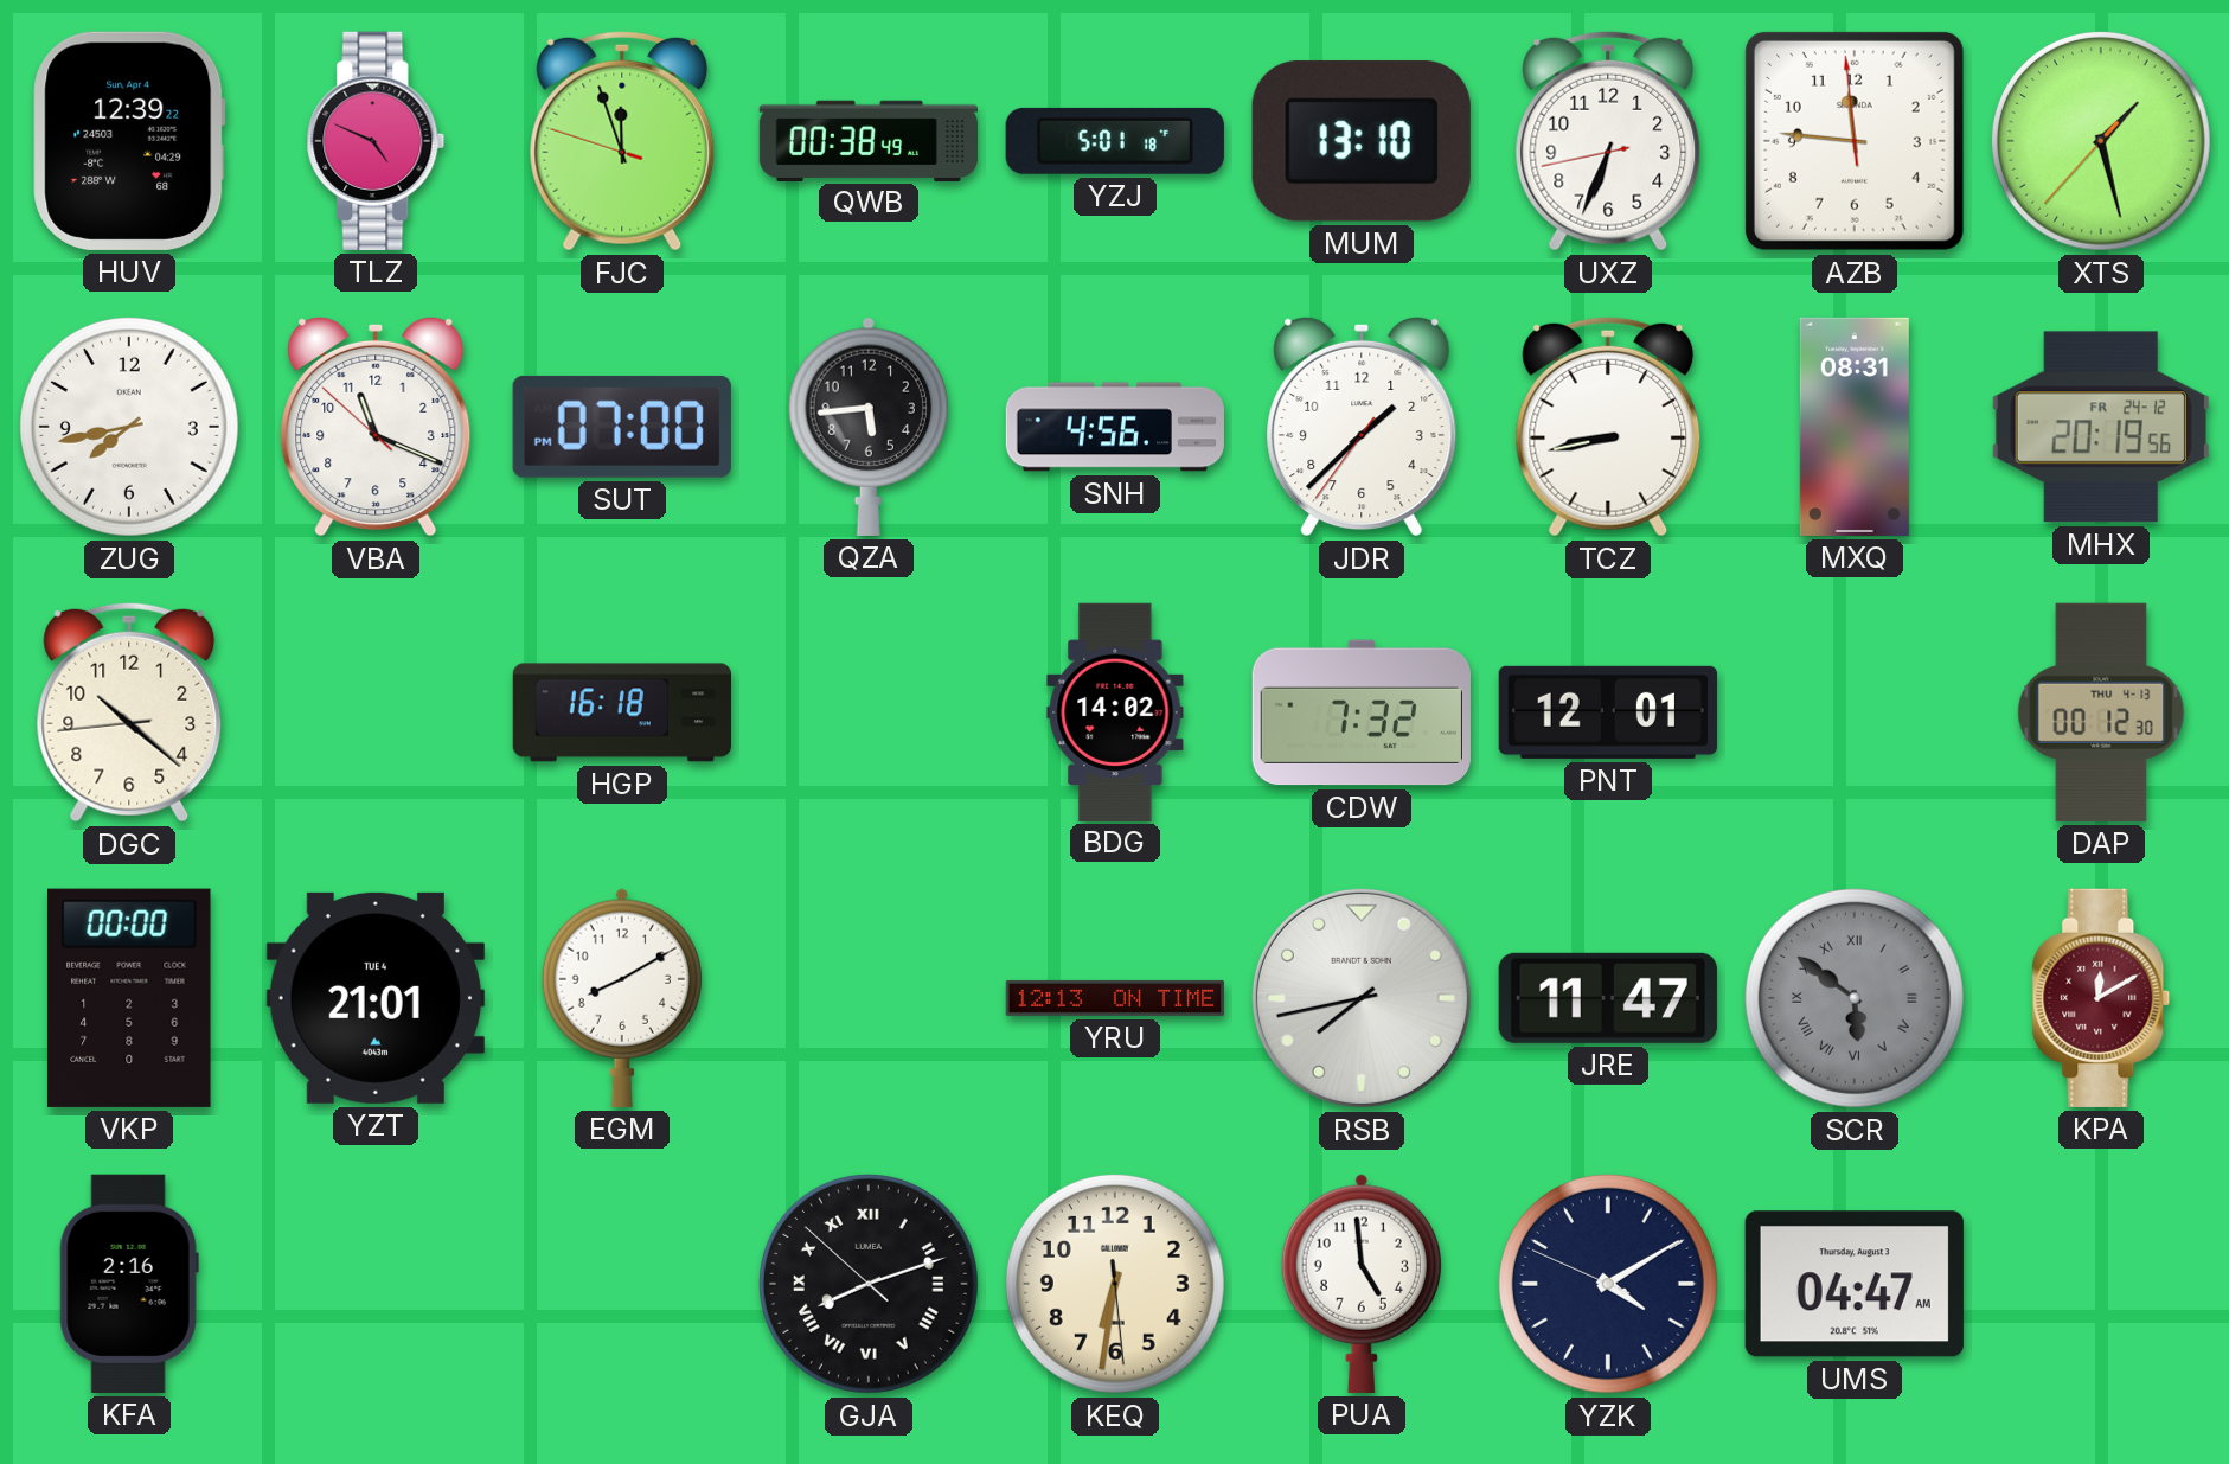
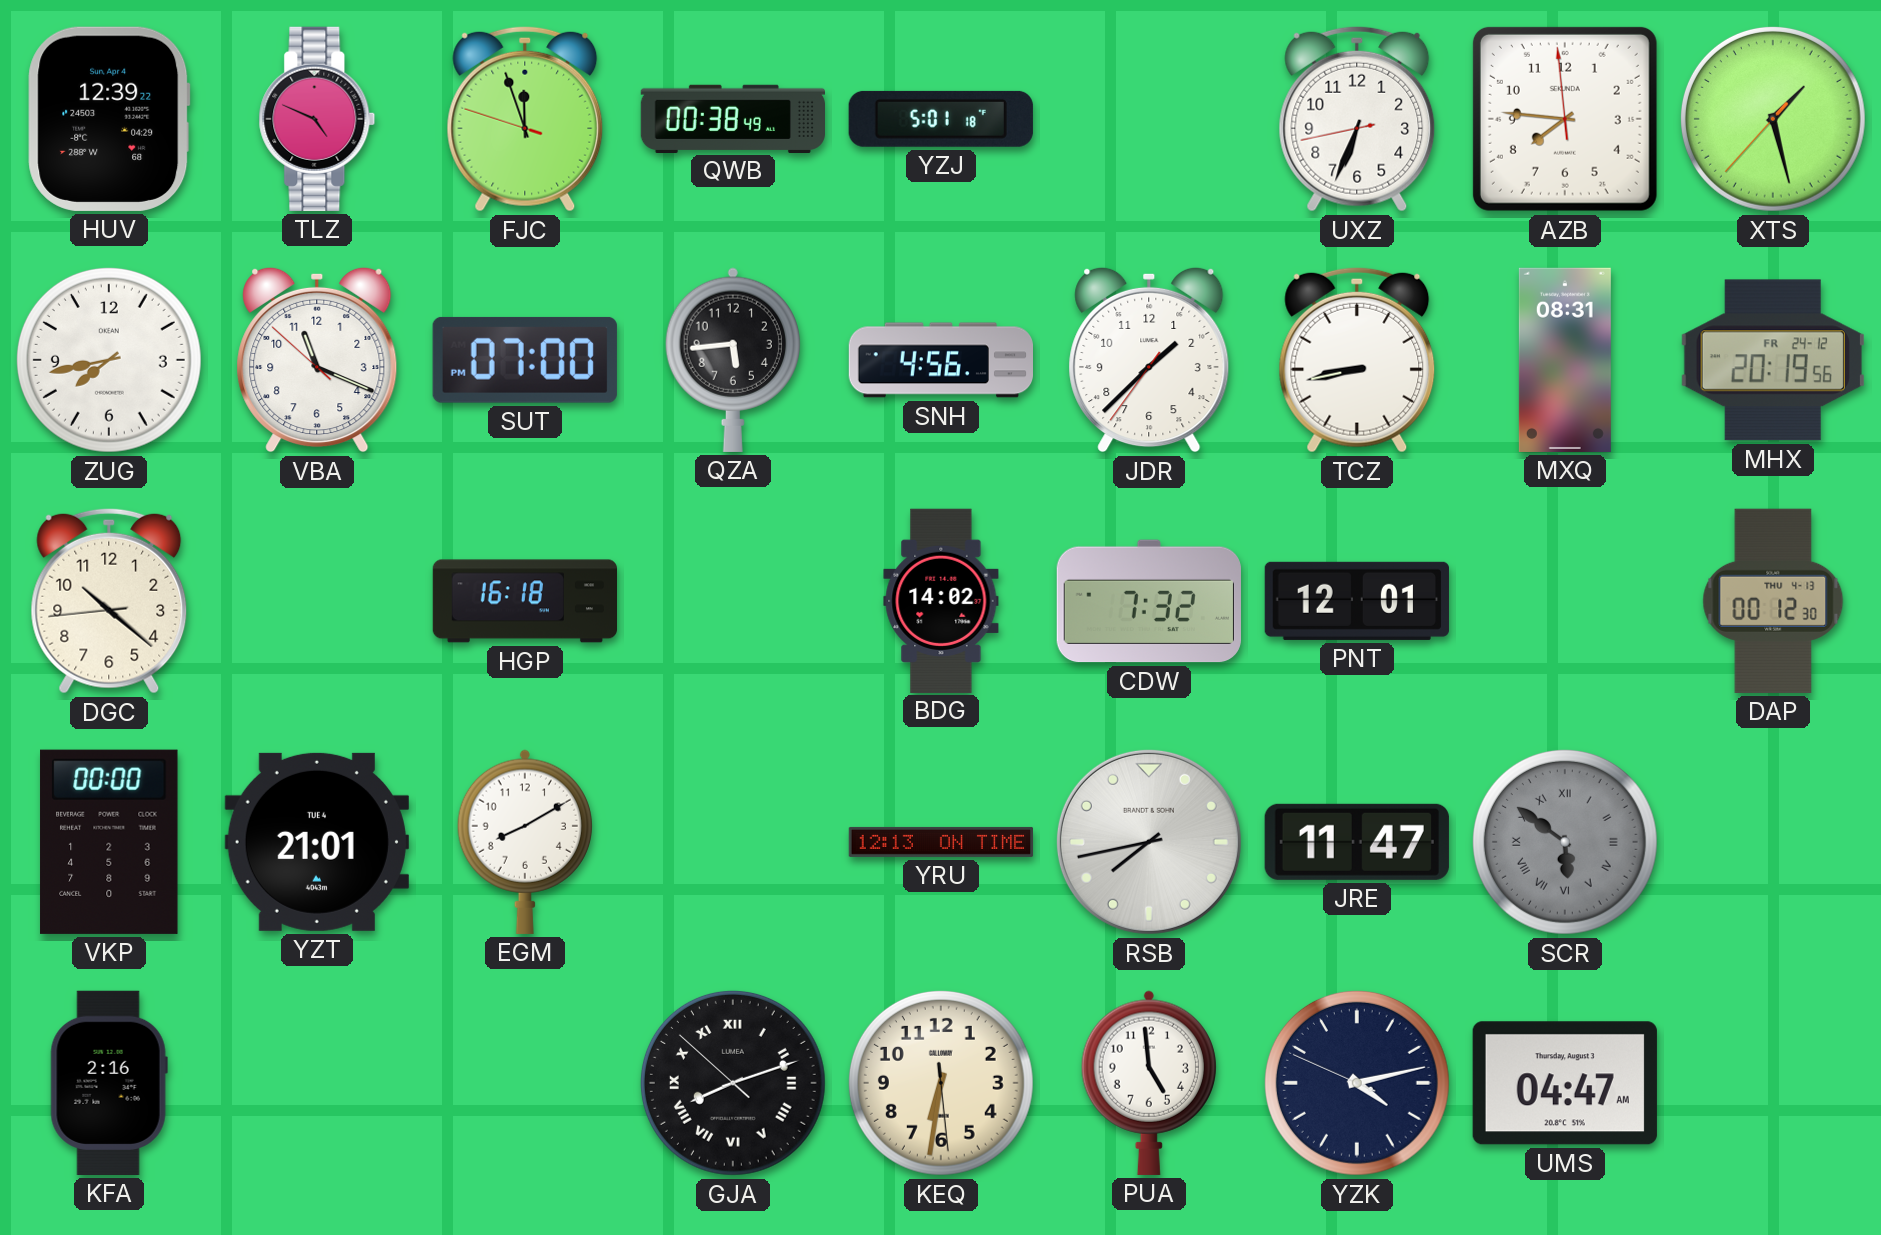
MUM: 13:10 -> none
AZB: 11:45 -> 7:45
KPA: 12:10 -> none
YZK: 4:09 -> 4:12
